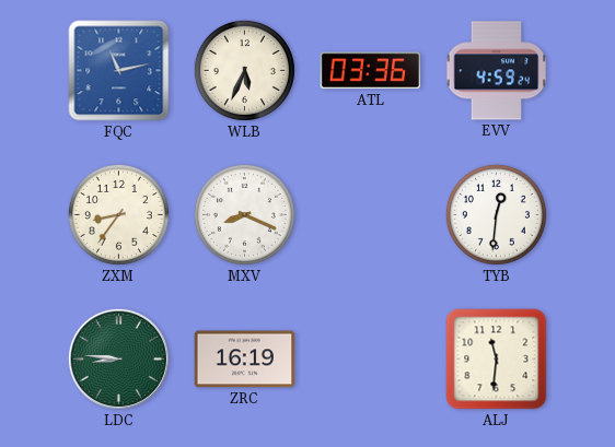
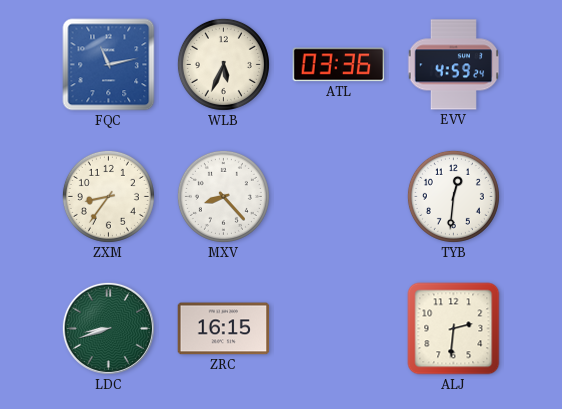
MXV: 8:19 -> 8:23
LDC: 8:46 -> 8:42
ZRC: 16:19 -> 16:15
ALJ: 11:31 -> 2:31
